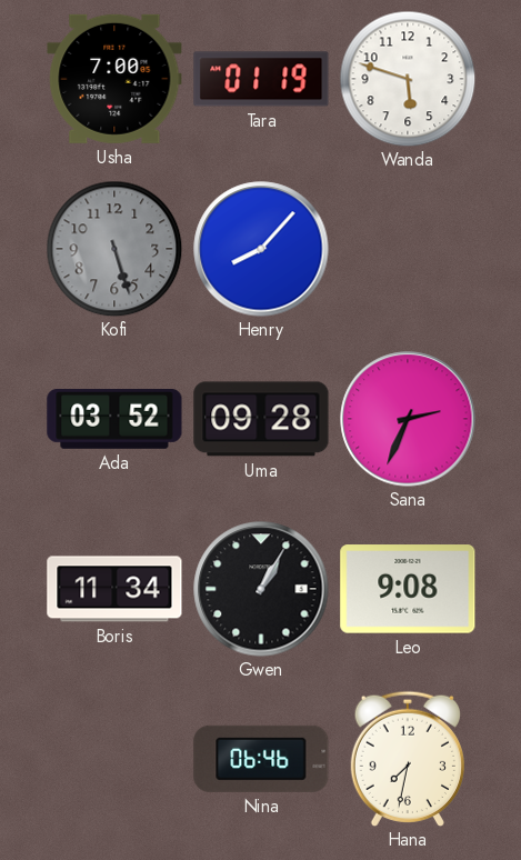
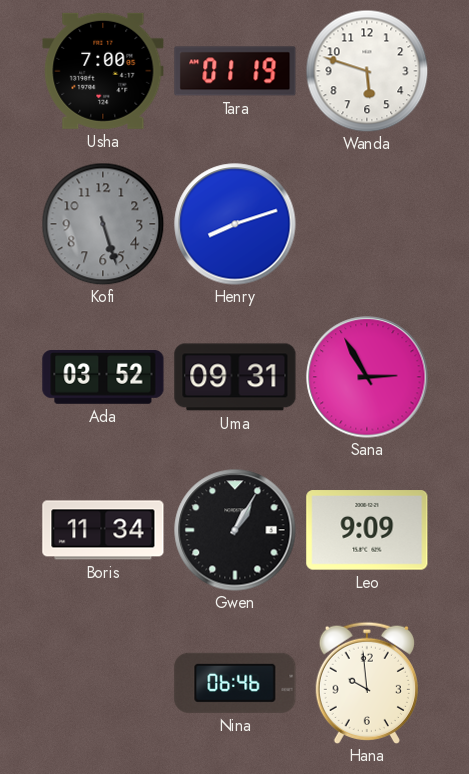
Henry: 8:07 -> 8:12
Uma: 09:28 -> 09:31
Sana: 2:34 -> 2:55
Leo: 9:08 -> 9:09
Hana: 7:32 -> 9:59
